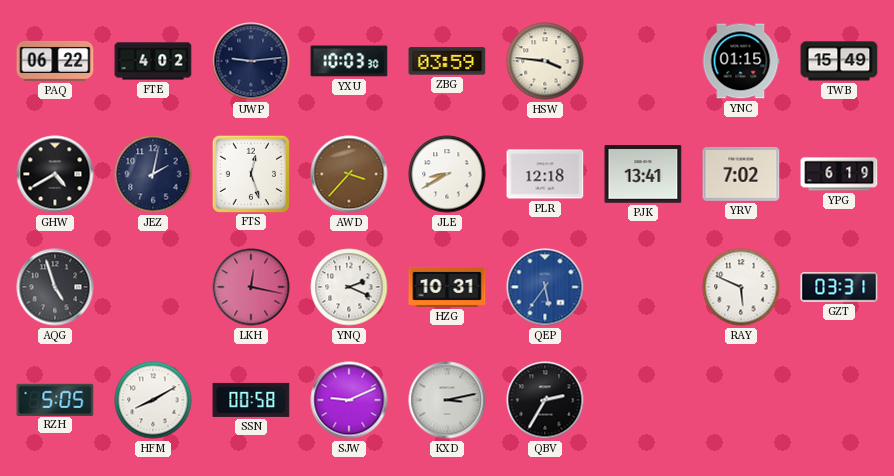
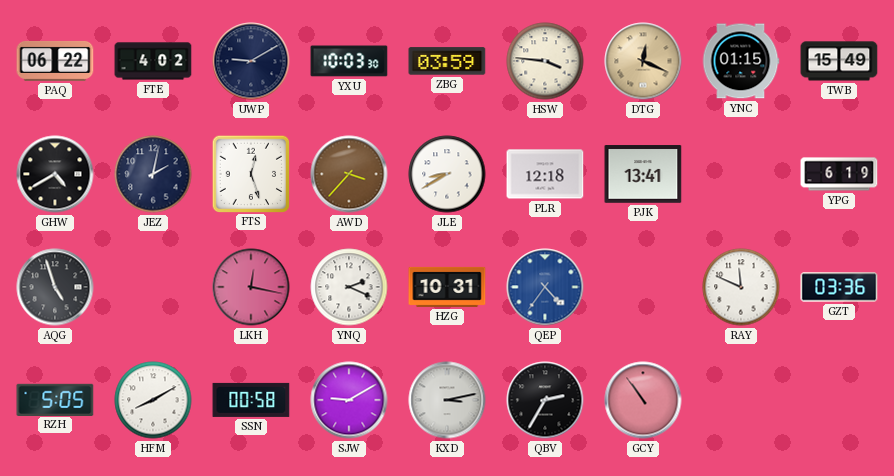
UWP: 9:14 -> 9:10
DTG: none -> 12:19
YRV: 7:02 -> none
QEP: 5:36 -> 4:36
RAY: 5:49 -> 11:49
GZT: 03:31 -> 03:36
SJW: 9:11 -> 9:10
GCY: none -> 10:54
